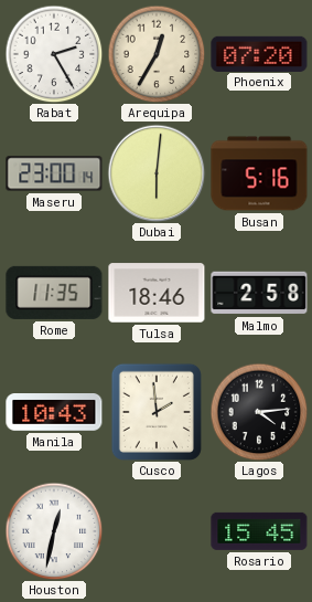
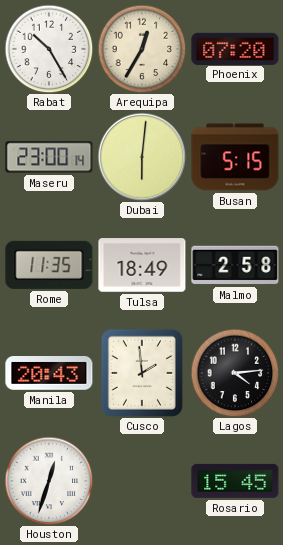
Rabat: 2:25 -> 10:25
Busan: 5:16 -> 5:15
Tulsa: 18:46 -> 18:49
Manila: 10:43 -> 20:43
Houston: 12:32 -> 12:33
